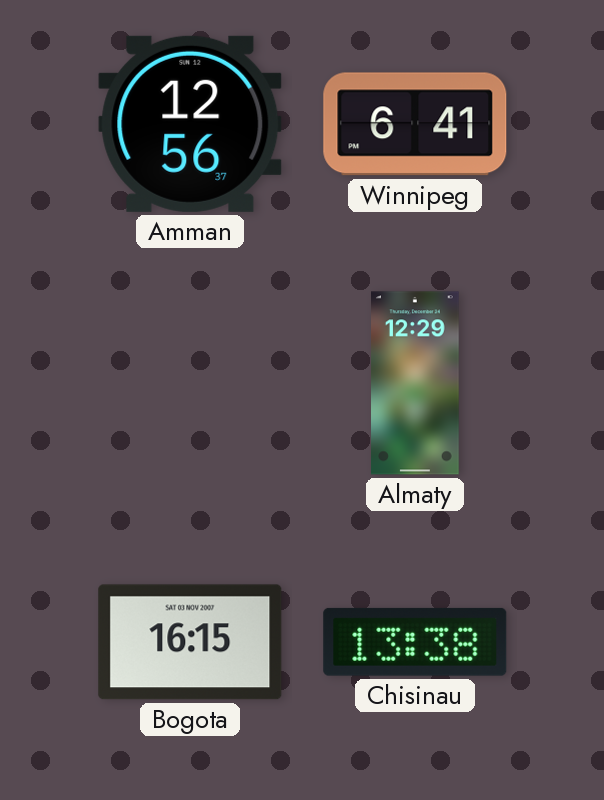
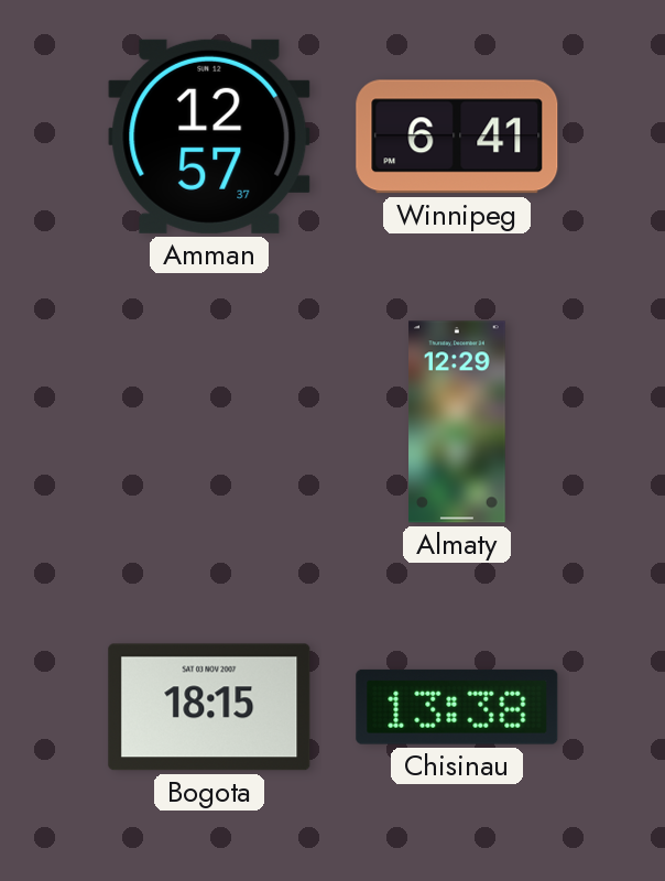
Amman: 12:56 -> 12:57
Bogota: 16:15 -> 18:15
